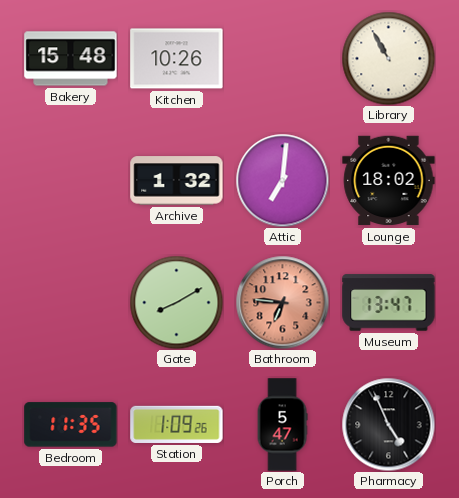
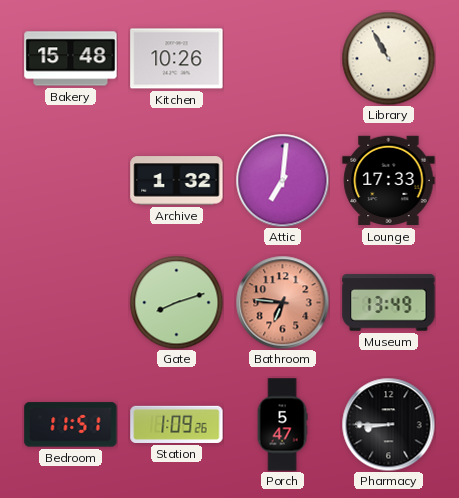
Lounge: 18:02 -> 17:33
Gate: 8:10 -> 8:12
Museum: 13:47 -> 13:49
Bedroom: 11:35 -> 11:51
Pharmacy: 4:56 -> 8:45
